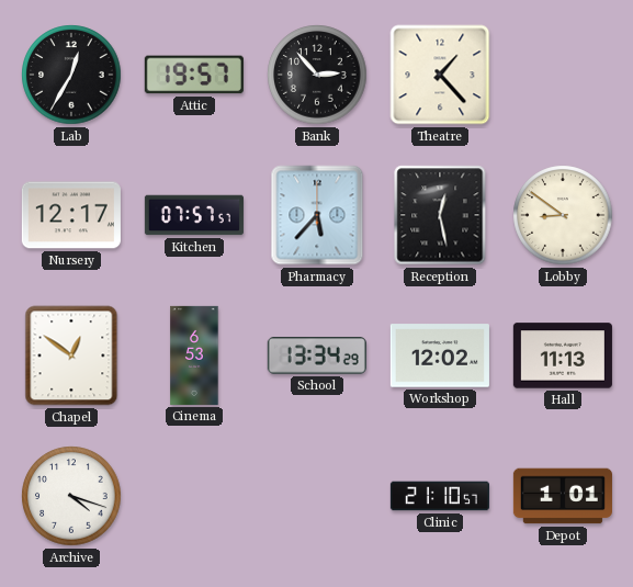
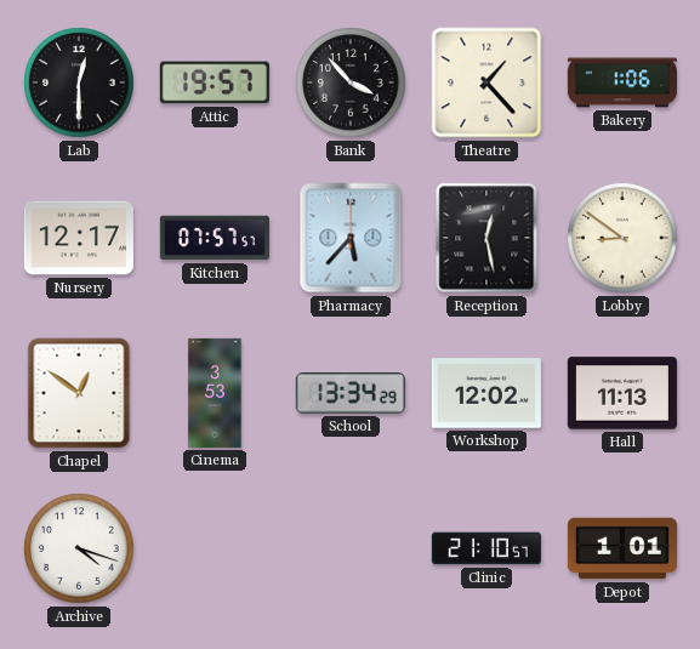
Lab: 12:35 -> 12:30
Bank: 2:53 -> 3:53
Bakery: none -> 1:06
Cinema: 6:53 -> 3:53
